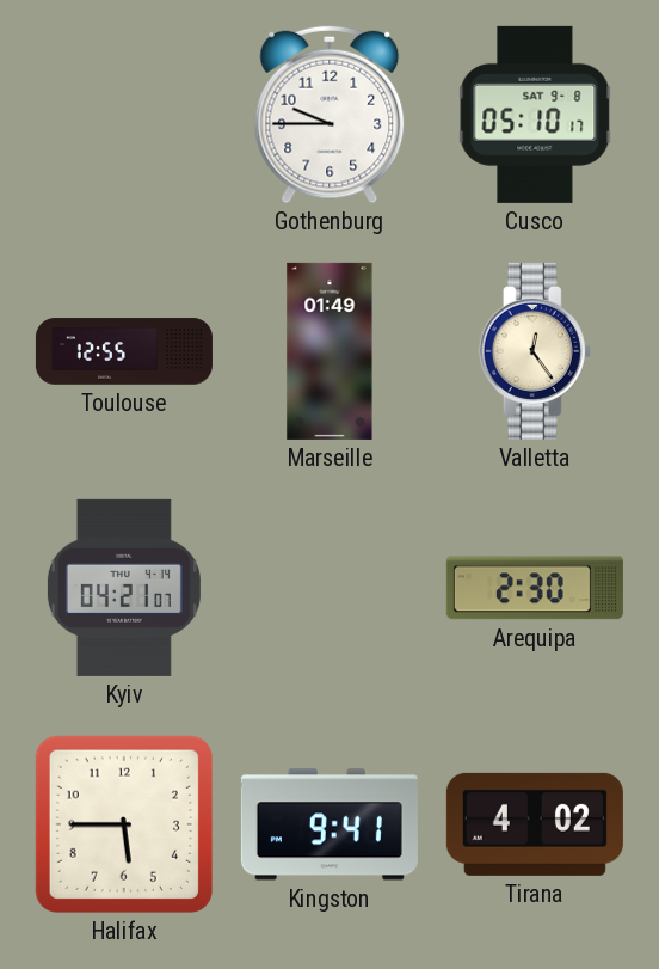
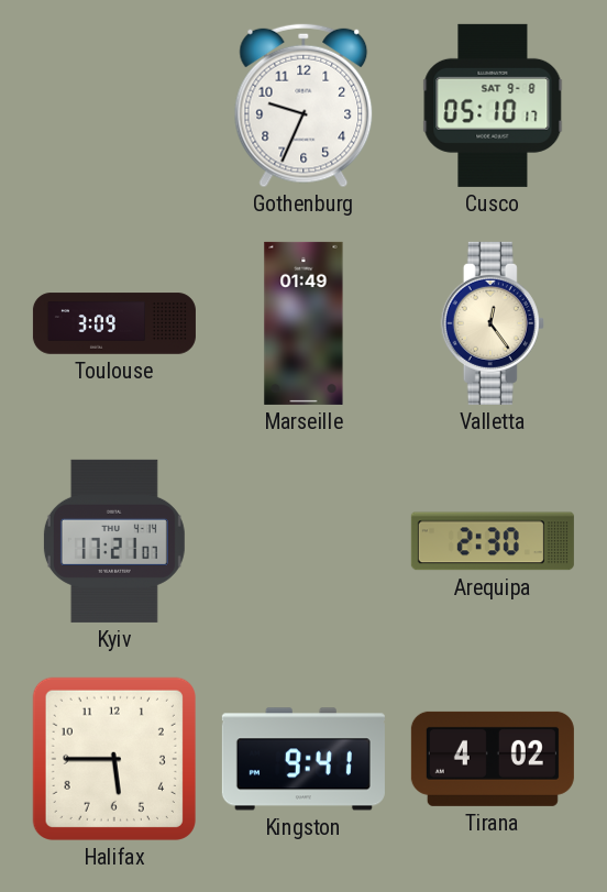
Gothenburg: 9:45 -> 9:34
Toulouse: 12:55 -> 3:09
Kyiv: 04:21 -> 17:21
